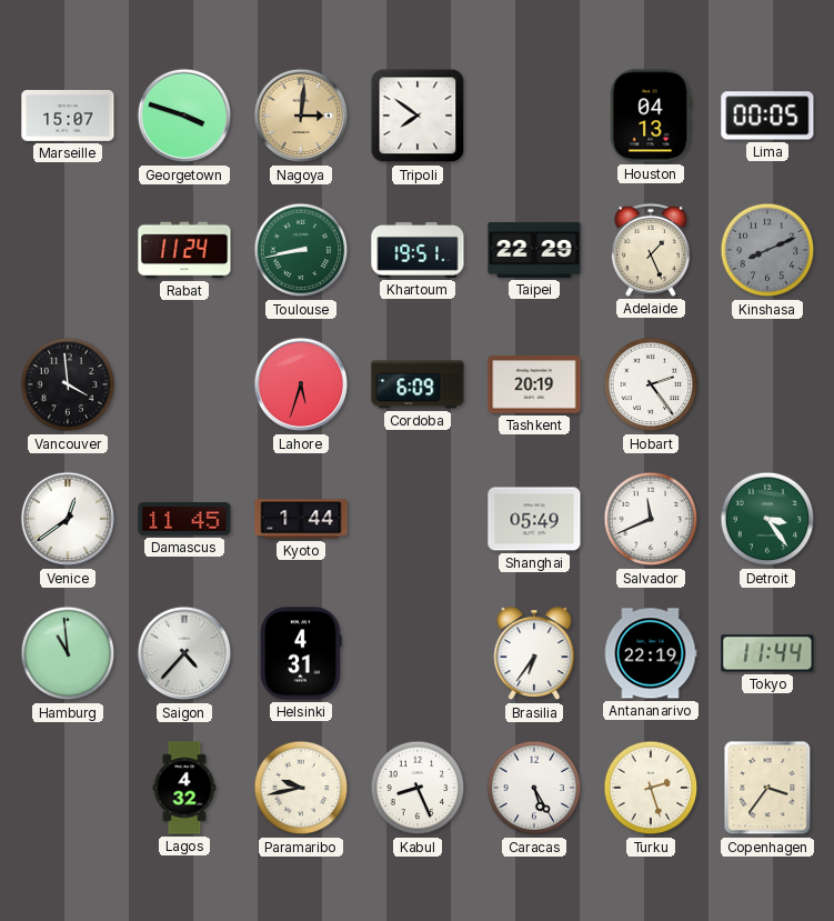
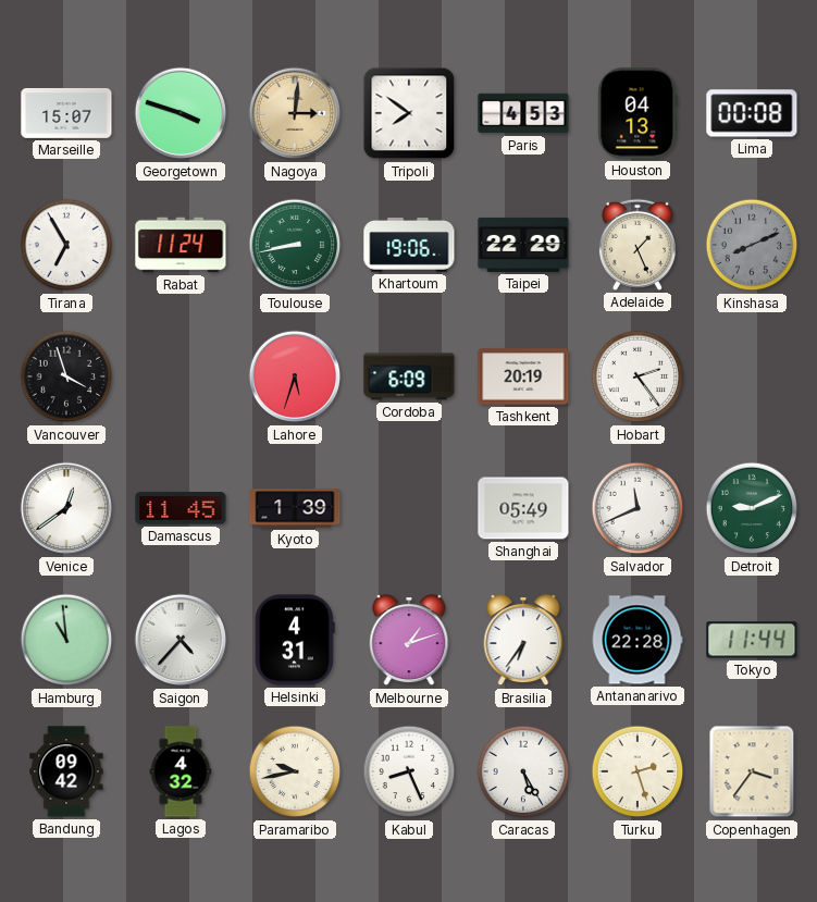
Paris: none -> 4:53
Lima: 00:05 -> 00:08
Tirana: none -> 6:55
Khartoum: 19:51 -> 19:06
Vancouver: 3:59 -> 3:57
Kyoto: 1:44 -> 1:39
Detroit: 3:24 -> 9:11
Melbourne: none -> 1:12
Antananarivo: 22:19 -> 22:28
Bandung: none -> 09:42
